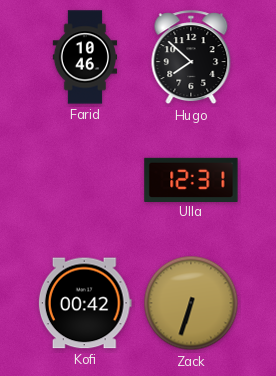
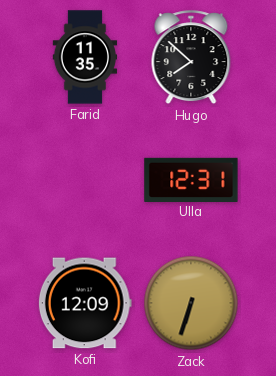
Farid: 10:46 -> 11:35
Kofi: 00:42 -> 12:09
